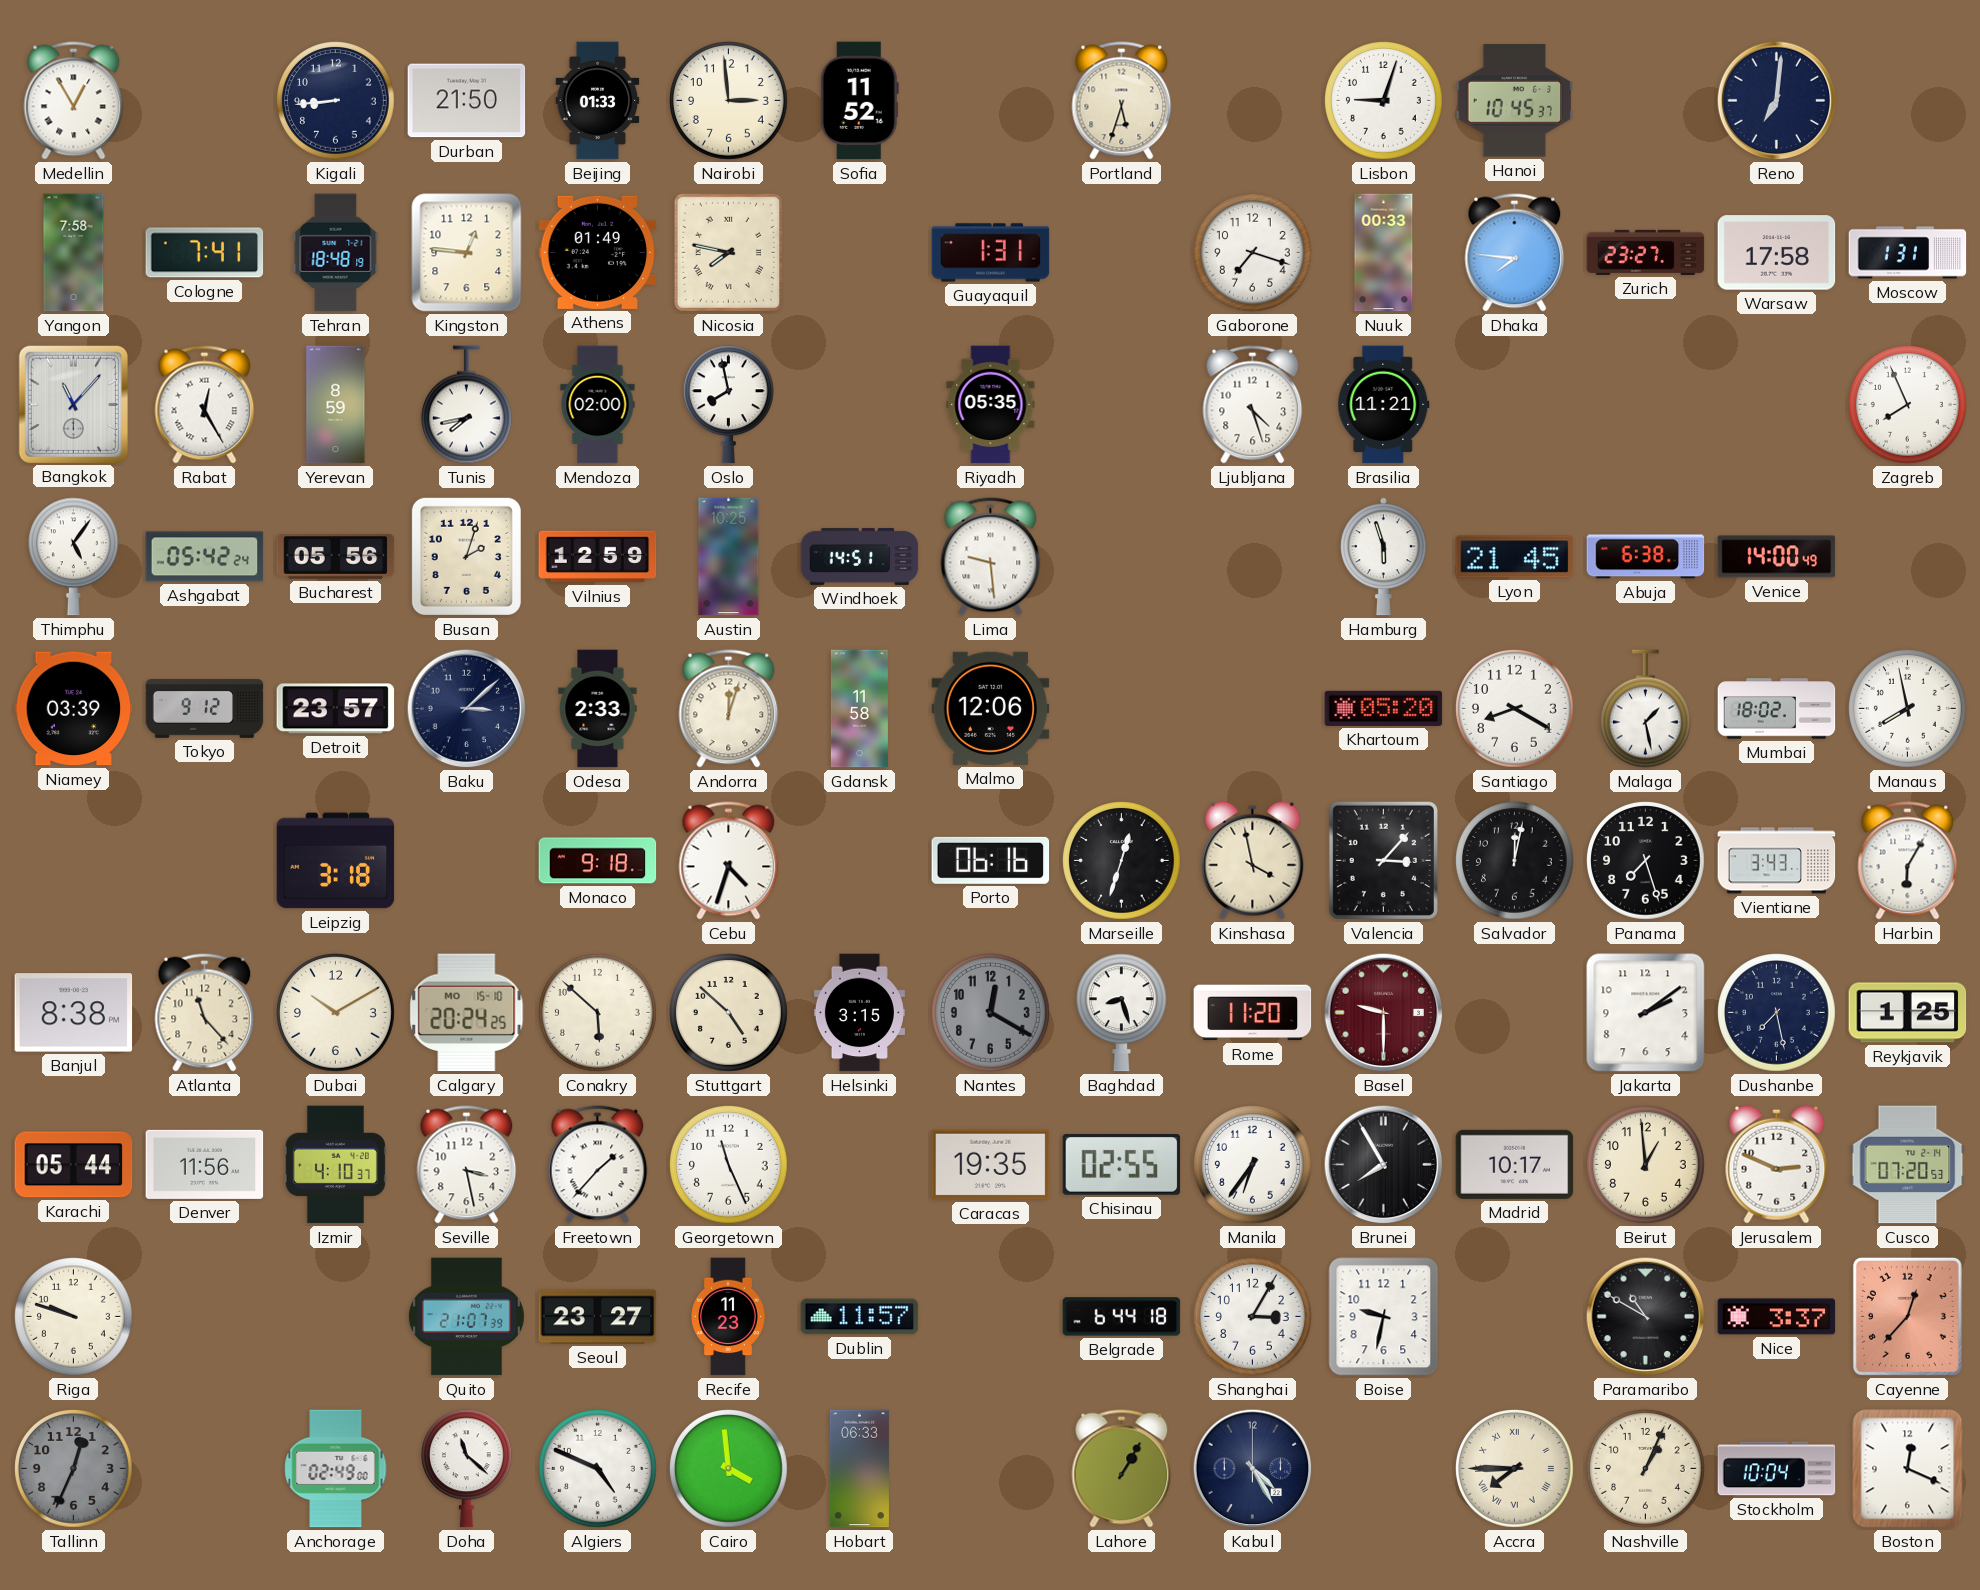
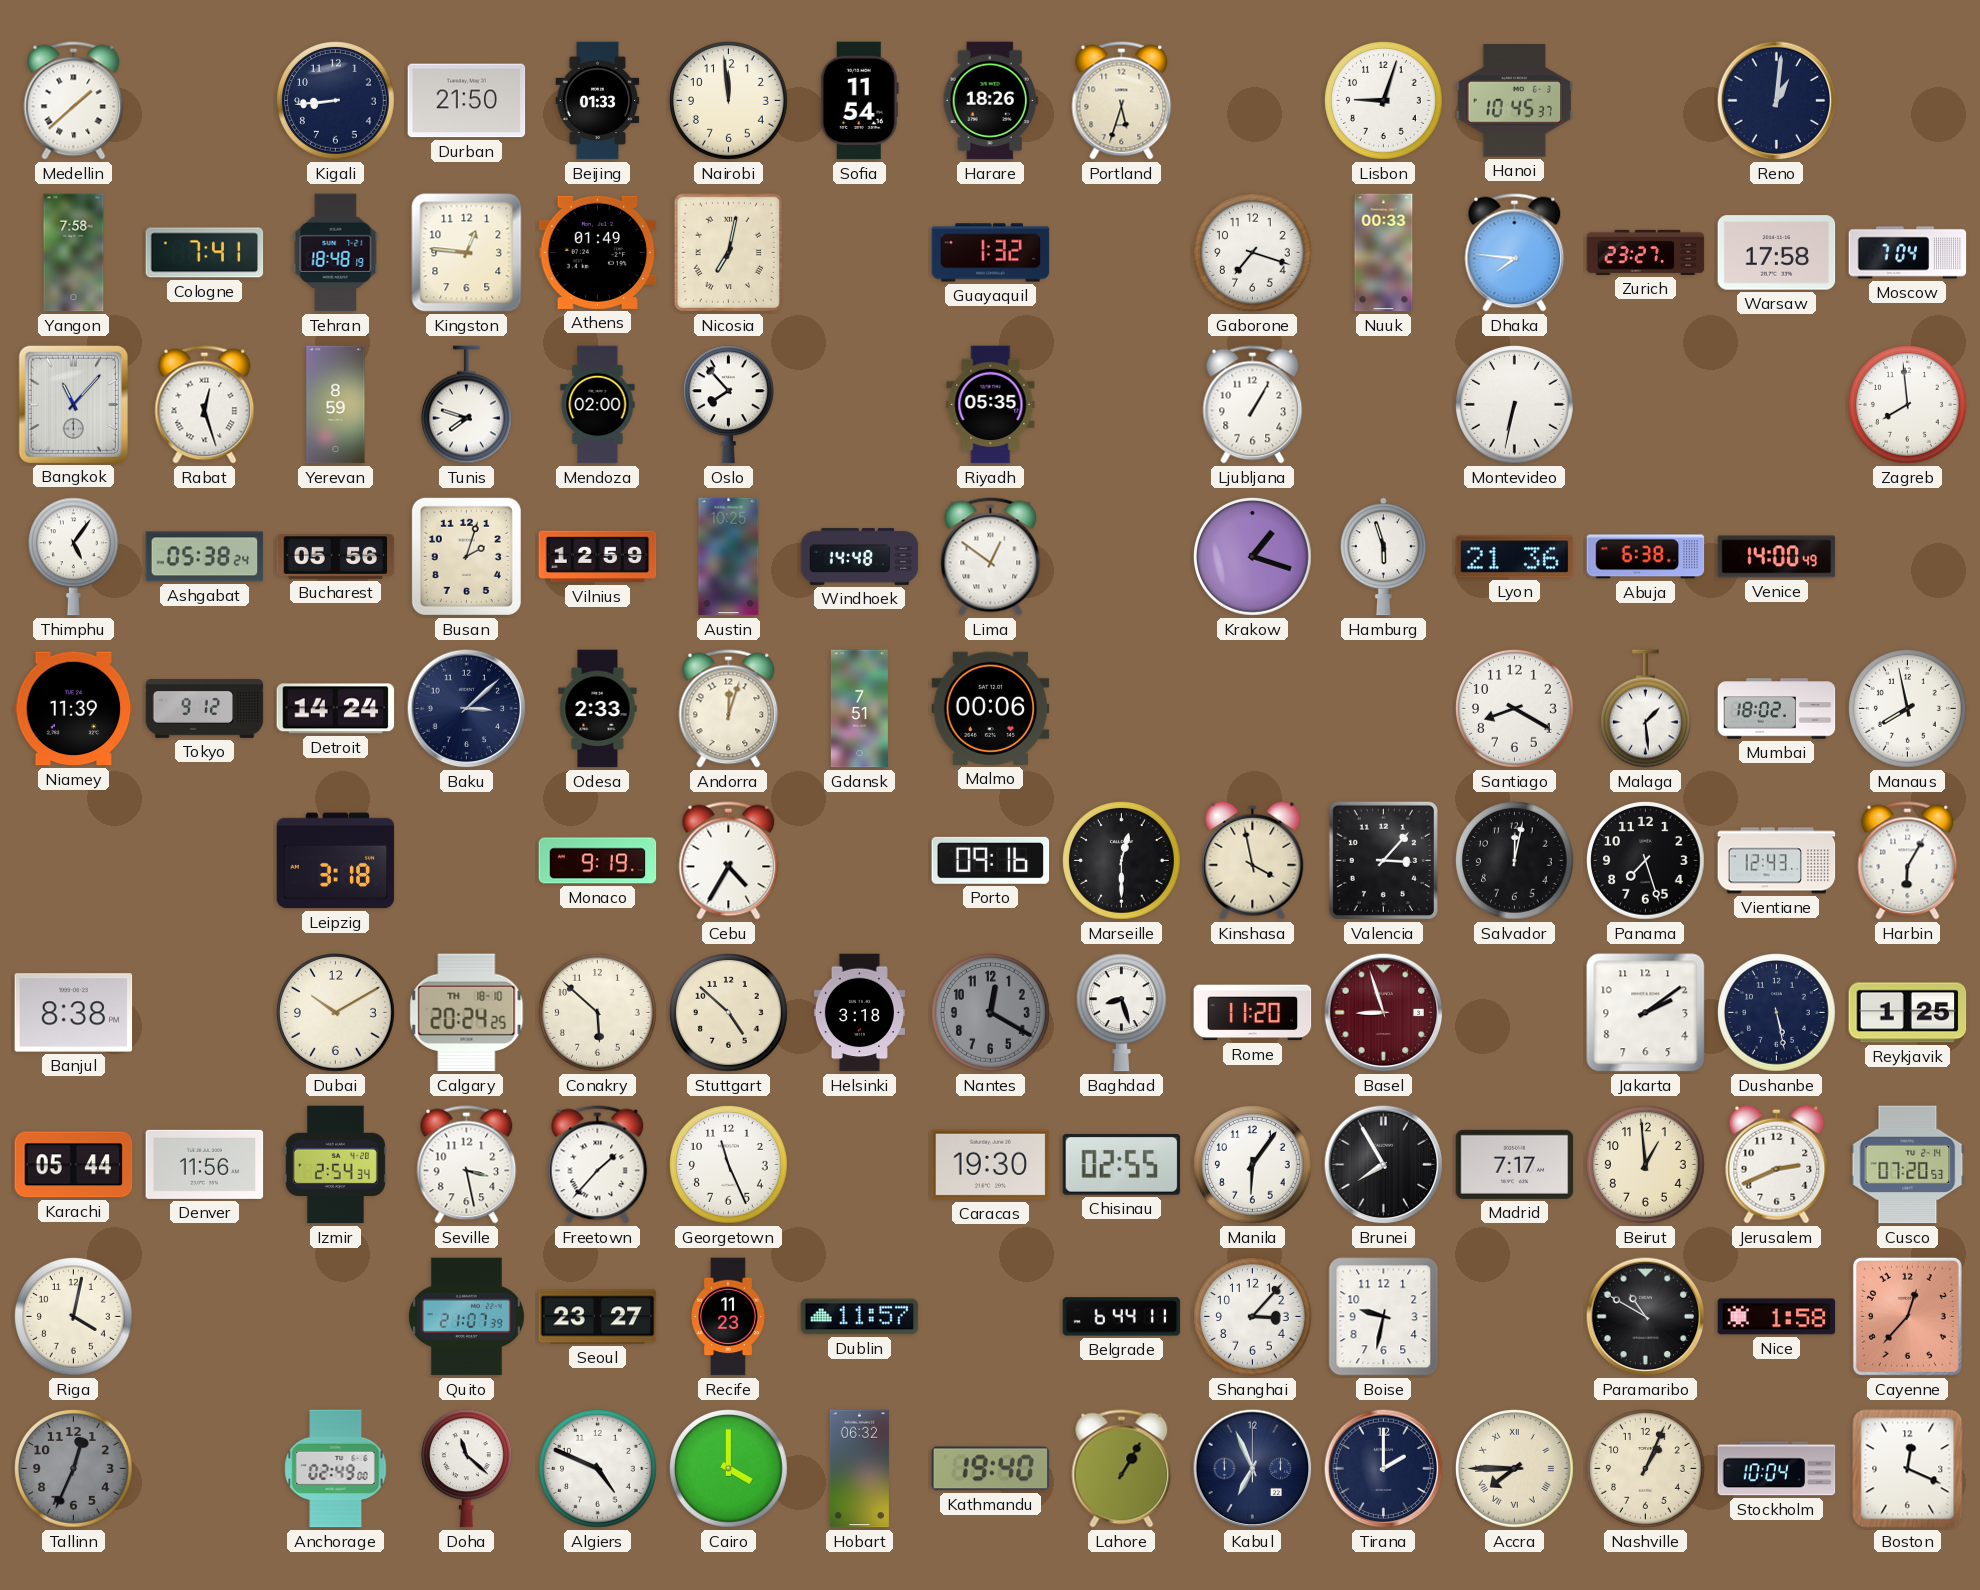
Medellin: 12:55 -> 1:38
Nairobi: 2:59 -> 11:59
Sofia: 11:52 -> 11:54
Harare: none -> 18:26
Reno: 7:01 -> 1:01
Nicosia: 7:47 -> 7:02
Guayaquil: 1:31 -> 1:32
Moscow: 1:31 -> 7:04
Rabat: 12:25 -> 12:27
Tunis: 7:43 -> 7:48
Oslo: 7:58 -> 7:53
Ljubljana: 4:27 -> 1:05
Brasilia: 11:21 -> none
Montevideo: none -> 6:32
Zagreb: 7:56 -> 7:59
Ashgabat: 05:42 -> 05:38
Windhoek: 14:51 -> 14:48
Lima: 9:29 -> 12:51
Krakow: none -> 1:18
Lyon: 21:45 -> 21:36
Niamey: 03:39 -> 11:39
Detroit: 23:57 -> 14:24
Gdansk: 11:58 -> 7:51
Malmo: 12:06 -> 00:06
Khartoum: 05:20 -> none
Malaga: 1:28 -> 1:29
Monaco: 9:18 -> 9:19
Cebu: 4:33 -> 4:35
Porto: 06:16 -> 09:16
Marseille: 12:33 -> 12:30
Vientiane: 3:43 -> 12:43
Atlanta: 11:23 -> none
Calgary date: MO 15-10 -> TH 18-10
Helsinki: 3:15 -> 3:18
Basel: 9:30 -> 8:57
Dushanbe: 7:28 -> 5:28
Izmir: 4:10 -> 2:54
Caracas: 19:35 -> 19:30
Manila: 6:36 -> 6:06
Madrid: 10:17 -> 7:17
Jerusalem: 2:49 -> 2:41
Riga: 9:48 -> 4:02
Belgrade: 6:44:18 -> 6:44:11
Shanghai: 3:05 -> 3:07
Nice: 3:37 -> 1:58
Cairo: 3:59 -> 4:00
Hobart: 06:33 -> 06:32
Kathmandu: none -> 19:40
Kabul: 4:25 -> 6:56
Tirana: none -> 2:00
